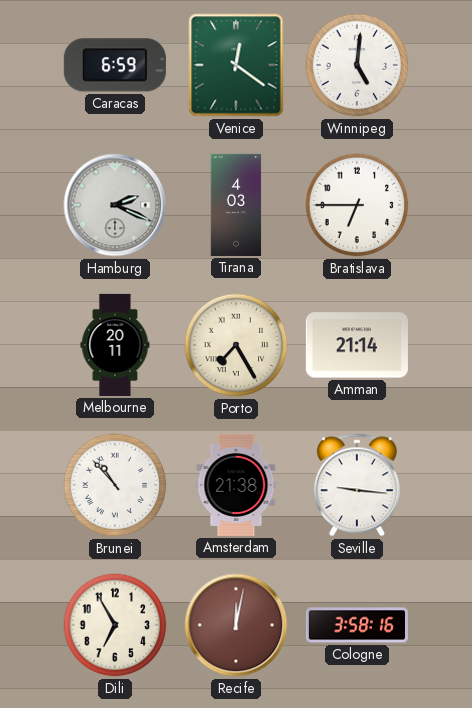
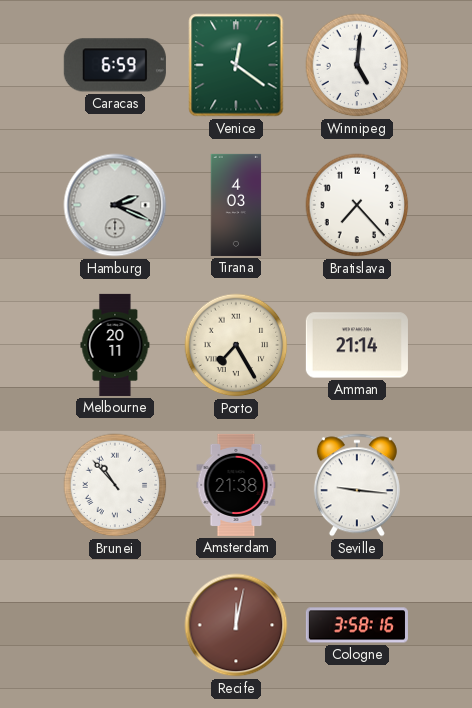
Bratislava: 6:45 -> 7:23
Dili: 6:55 -> none
